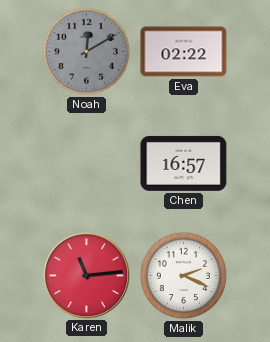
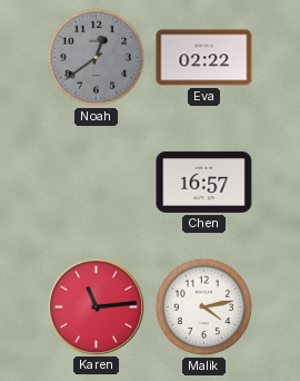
Noah: 12:10 -> 12:39
Malik: 2:19 -> 4:13
